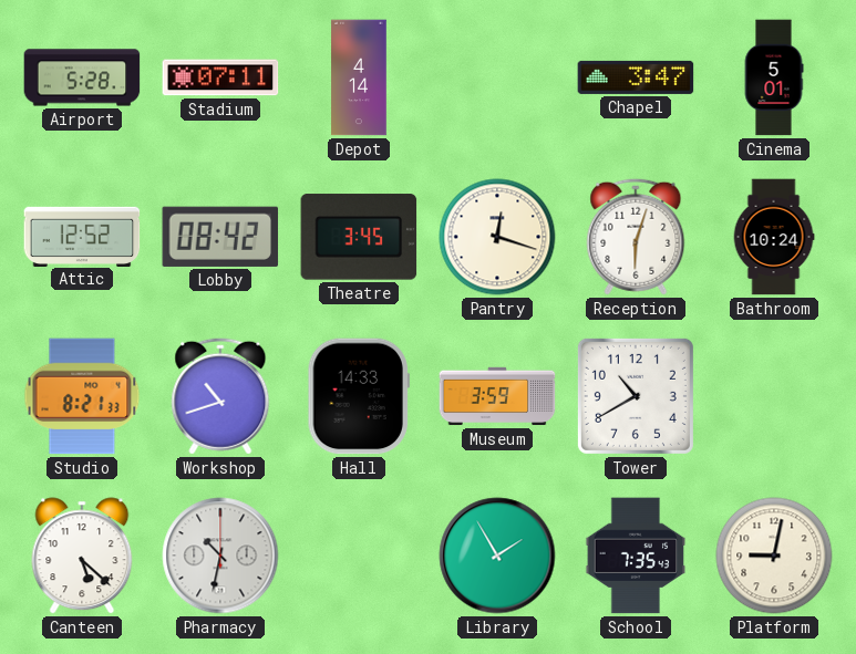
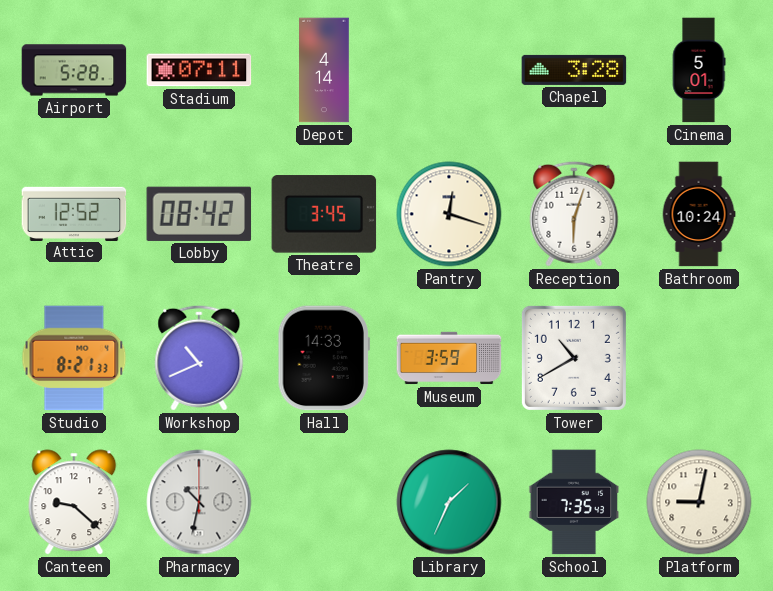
Chapel: 3:47 -> 3:28
Workshop: 10:42 -> 10:41
Canteen: 5:22 -> 9:22
Library: 1:55 -> 1:34
